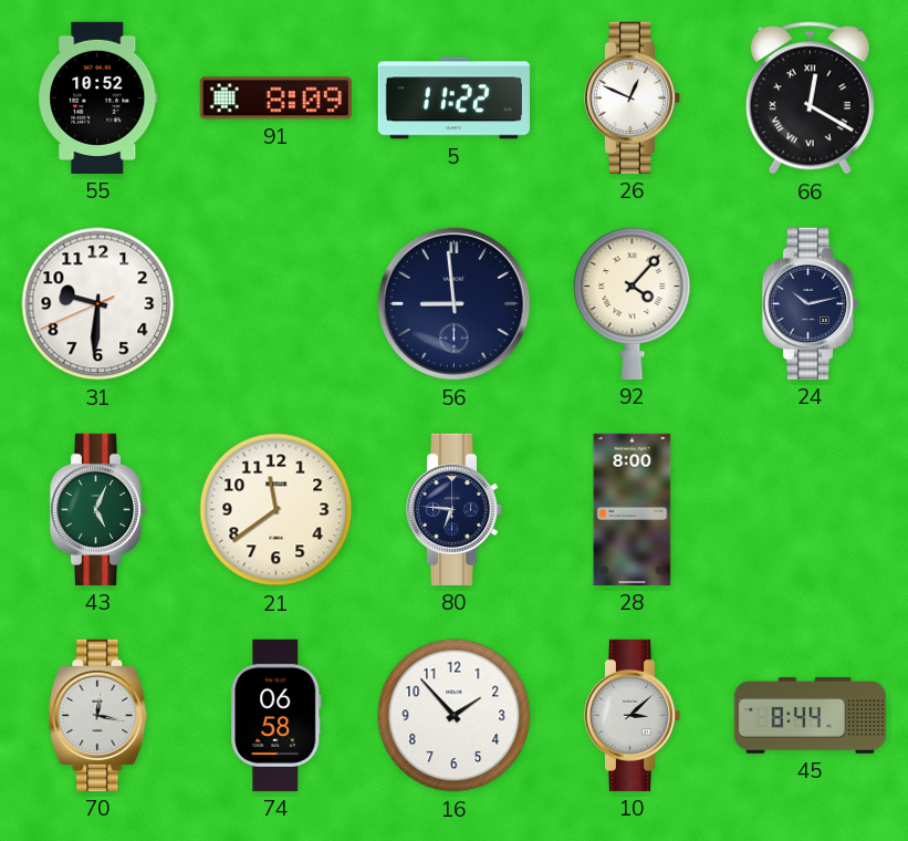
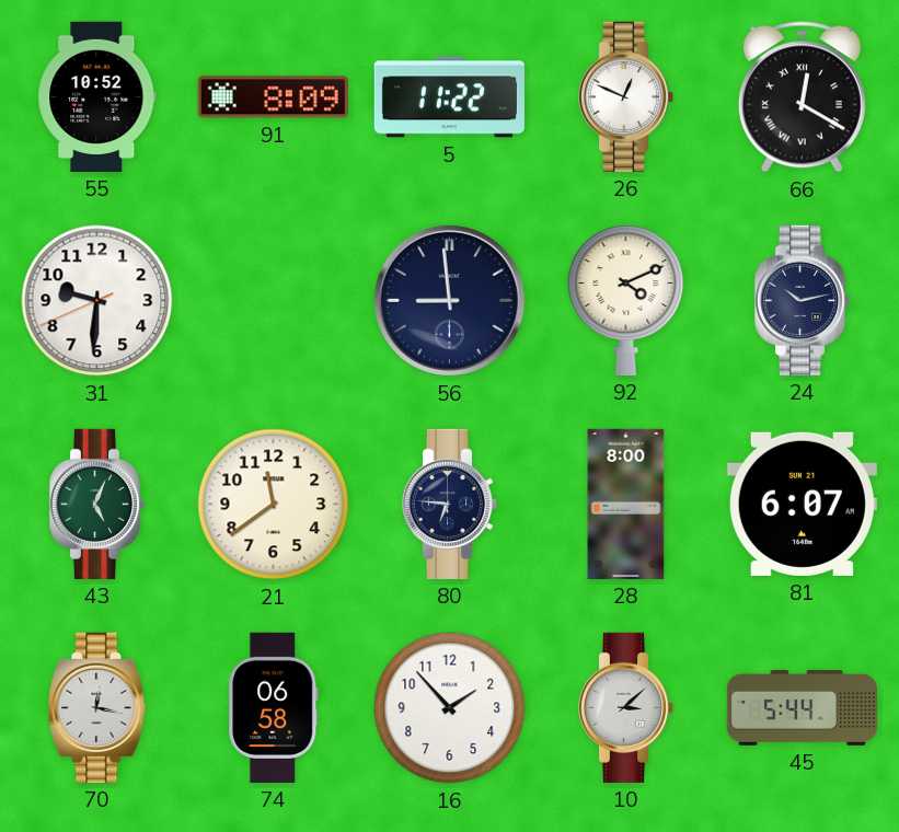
92: 4:07 -> 4:11
81: none -> 6:07
45: 8:44 -> 5:44
